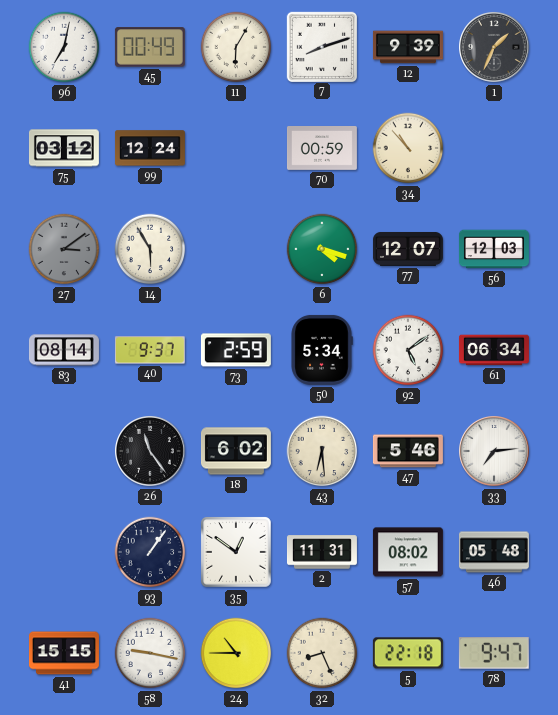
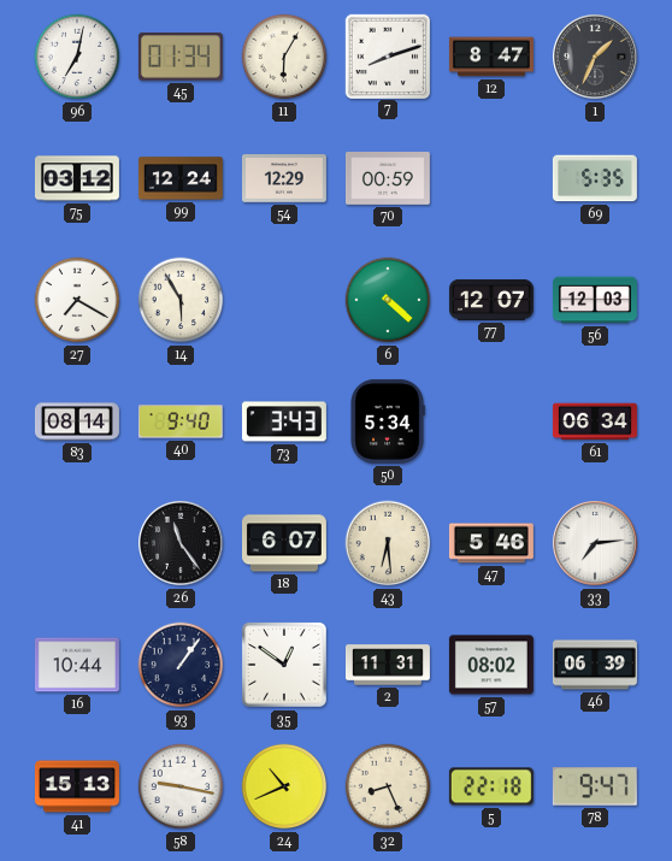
45: 00:49 -> 01:34
12: 9:39 -> 8:47
54: none -> 12:29
34: 10:53 -> none
69: none -> 5:35
27: 3:09 -> 7:20
27 dial: grey -> white
6: 4:18 -> 4:22
40: 9:37 -> 9:40
73: 2:59 -> 3:43
92: 5:09 -> none
18: 6:02 -> 6:07
16: none -> 10:44
46: 05:48 -> 06:39
41: 15:15 -> 15:13
24: 10:45 -> 10:41
